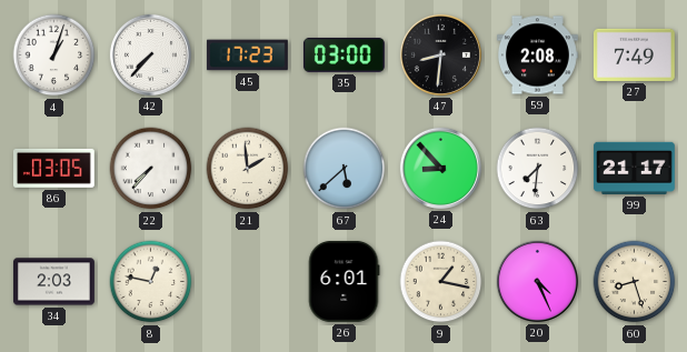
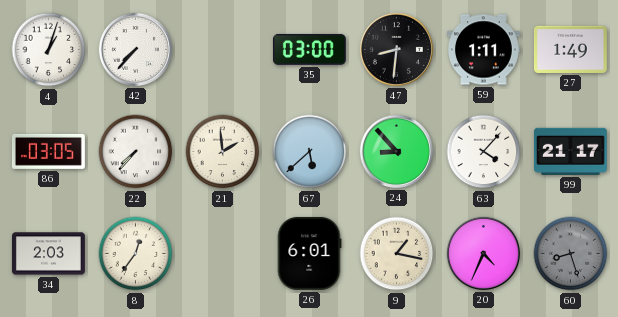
45: 17:23 -> none
59: 2:08 -> 1:11
27: 7:49 -> 1:49
63: 7:31 -> 4:07
8: 12:47 -> 12:36
20: 4:26 -> 4:34
60 dial: cream -> grey
